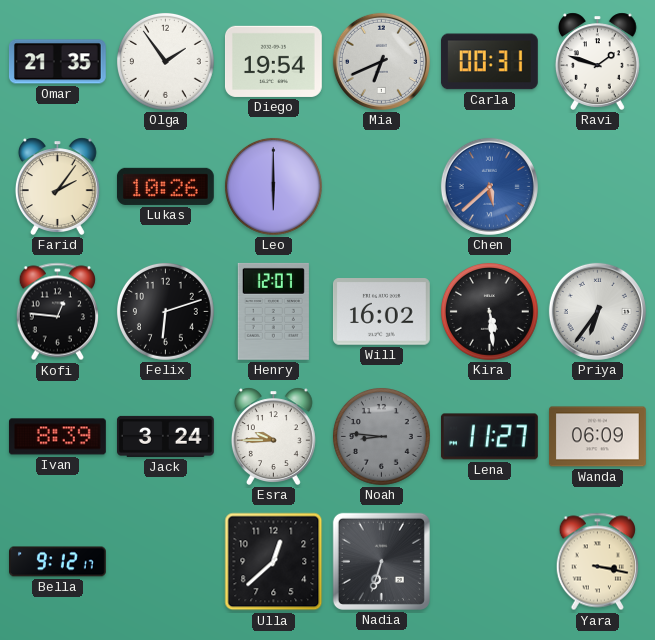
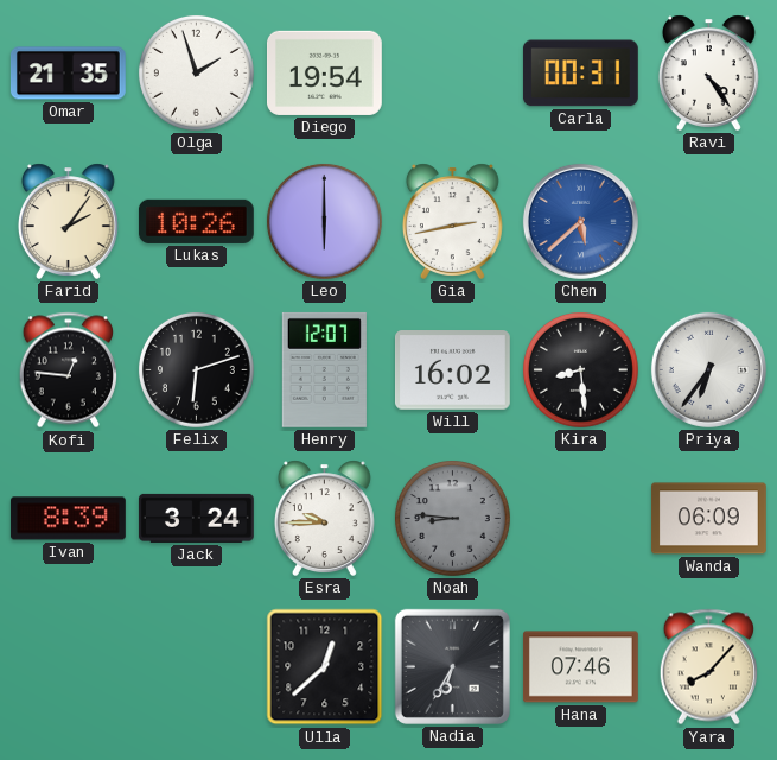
Olga: 1:54 -> 1:57
Mia: 6:41 -> none
Ravi: 1:48 -> 4:24
Gia: none -> 2:43
Kira: 5:29 -> 8:29
Lena: 11:27 -> none
Bella: 9:12 -> none
Nadia: 6:33 -> 6:35
Hana: none -> 07:46
Yara: 3:17 -> 8:07
